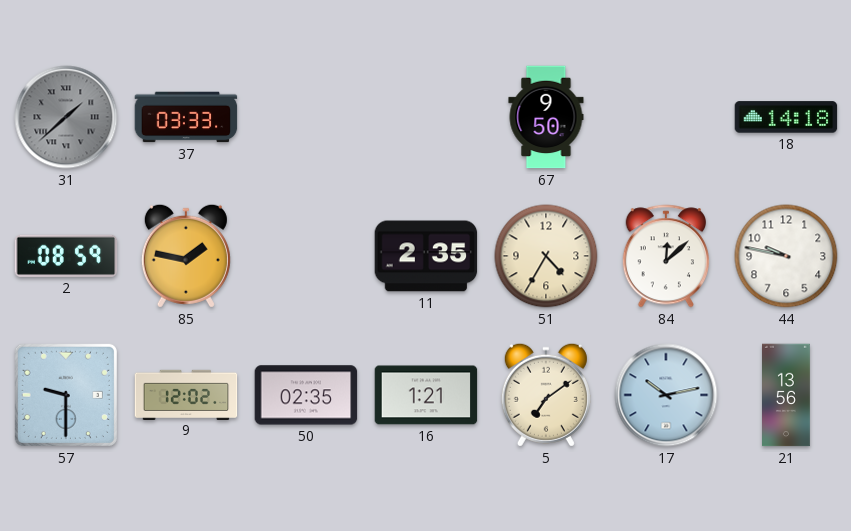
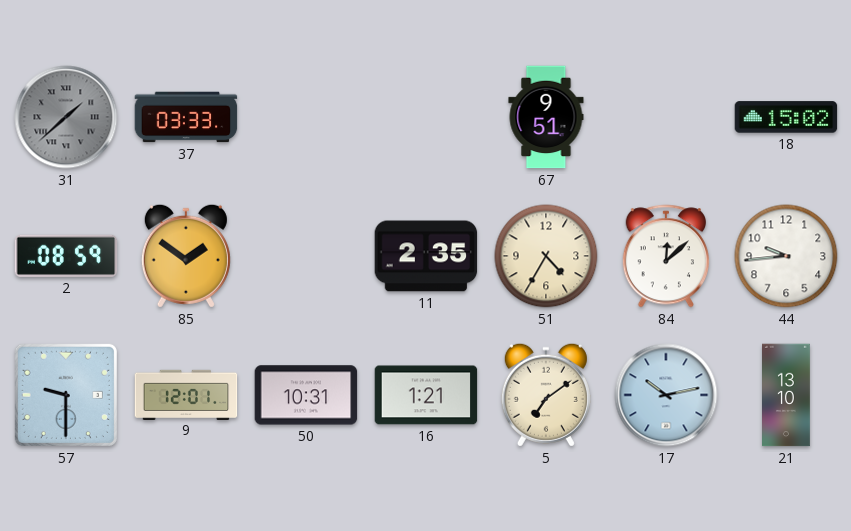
67: 9:50 -> 9:51
18: 14:18 -> 15:02
85: 1:47 -> 1:51
44: 9:47 -> 9:44
9: 12:02 -> 12:01
50: 02:35 -> 10:31
21: 13:56 -> 13:10
